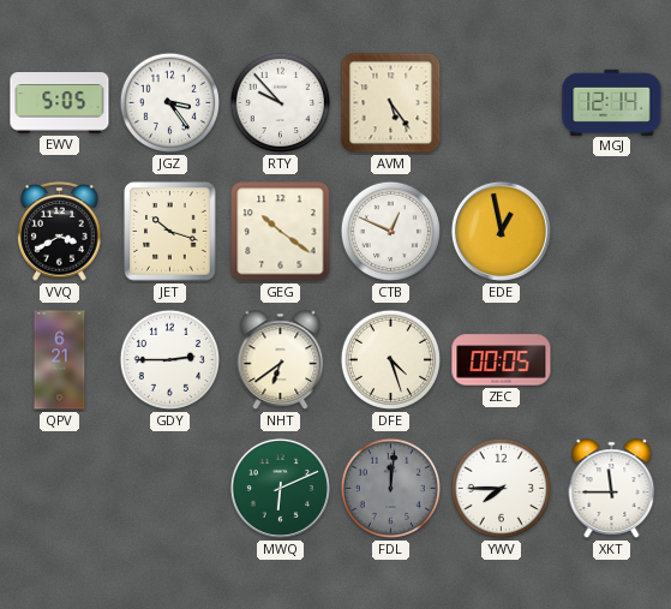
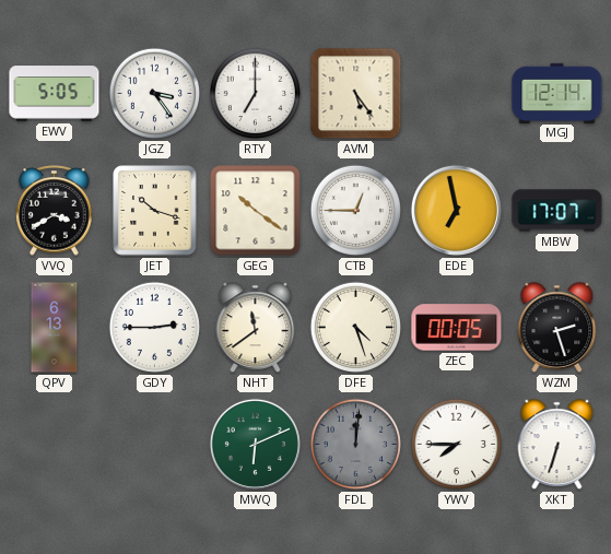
RTY: 9:53 -> 7:00
CTB: 12:49 -> 12:45
EDE: 12:58 -> 6:58
MBW: none -> 17:07
QPV: 6:21 -> 6:13
NHT: 6:39 -> 11:39
WZM: none -> 2:27
XKT: 11:45 -> 6:33
